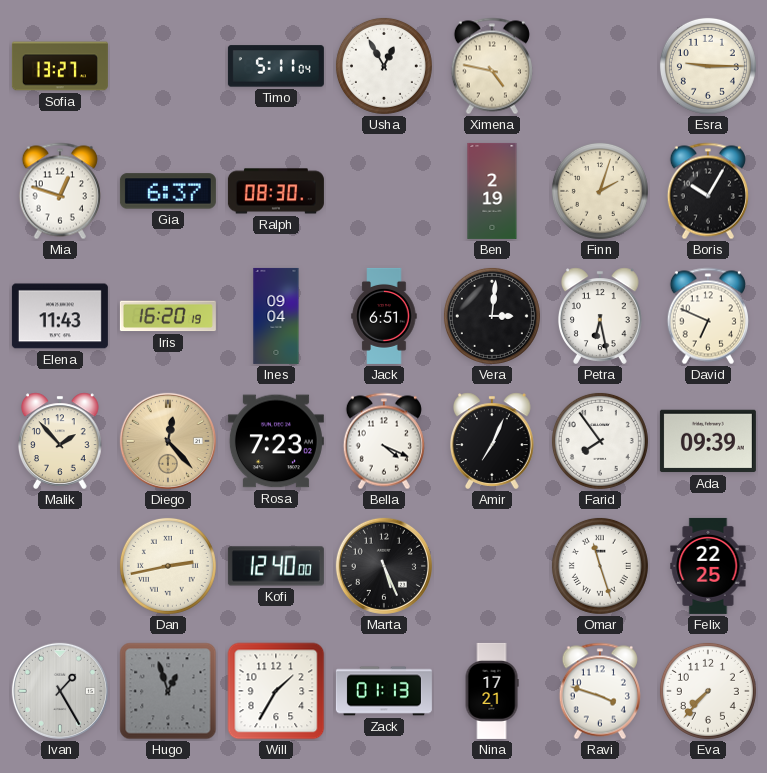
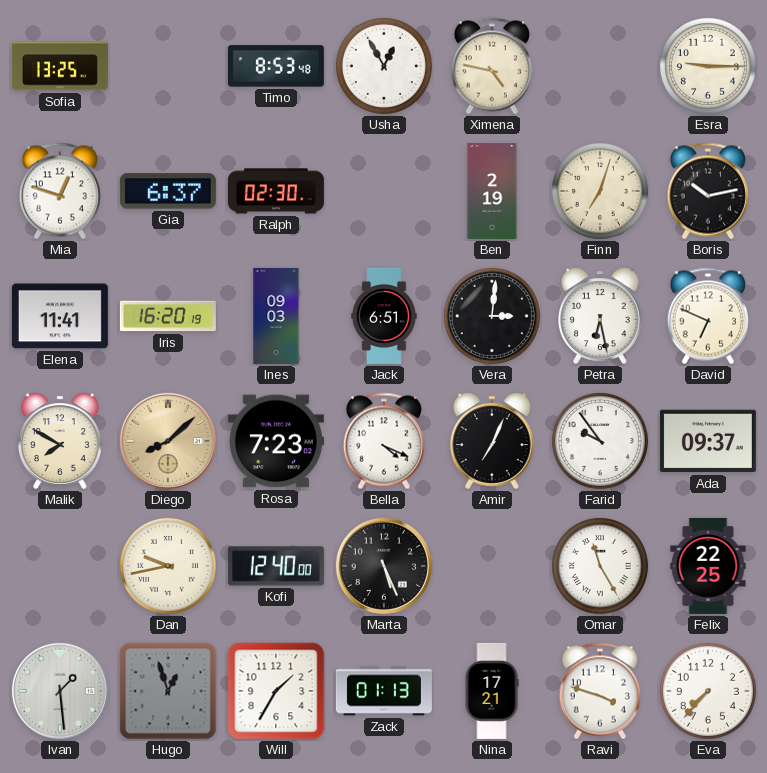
Sofia: 13:27 -> 13:25
Timo: 5:11 -> 8:53
Ralph: 08:30 -> 02:30
Finn: 2:03 -> 7:03
Boris: 10:05 -> 10:13
Elena: 11:43 -> 11:41
Ines: 09:04 -> 09:03
Malik: 1:53 -> 7:50
Diego: 12:23 -> 8:08
Farid: 7:54 -> 9:54
Ada: 09:39 -> 09:37
Dan: 2:43 -> 9:43
Omar: 11:27 -> 11:25
Ivan: 1:25 -> 1:29
